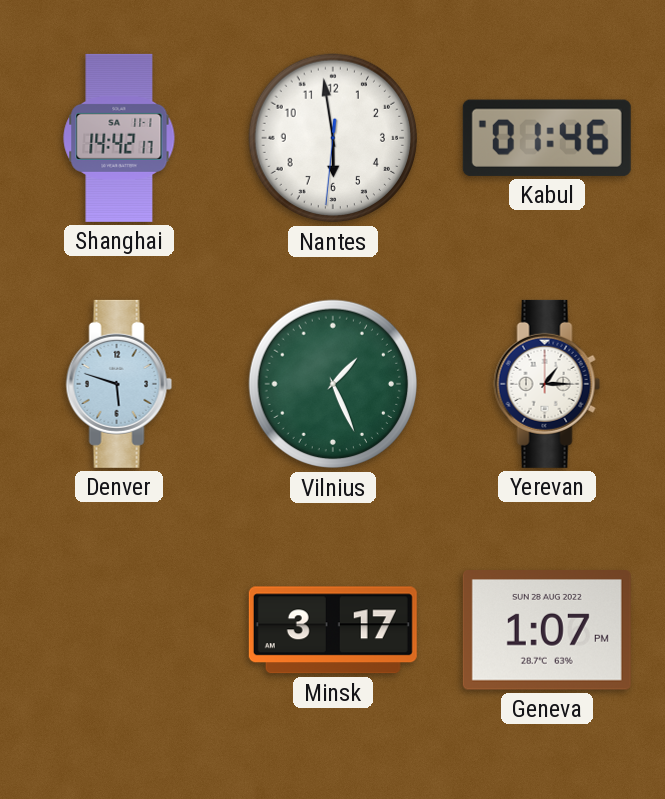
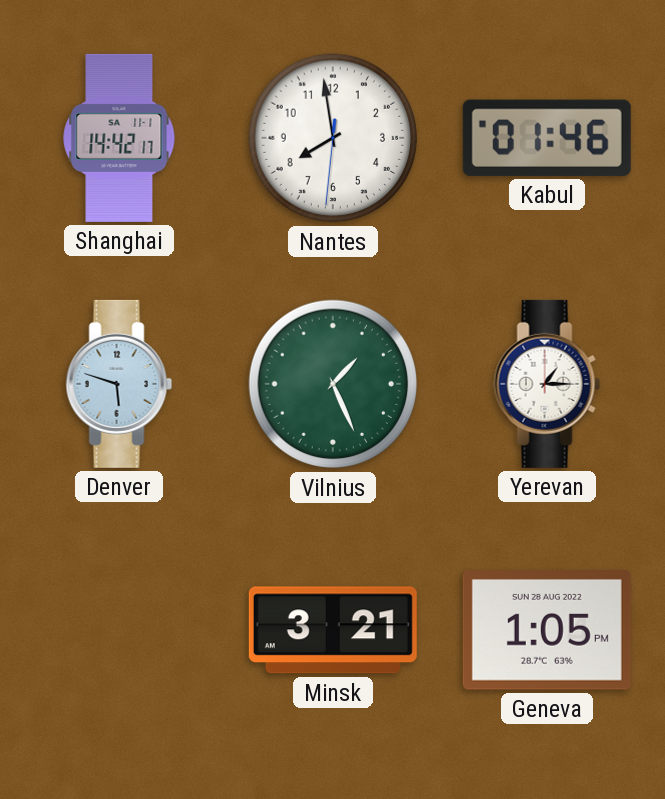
Nantes: 5:58 -> 7:58
Minsk: 3:17 -> 3:21
Geneva: 1:07 -> 1:05
